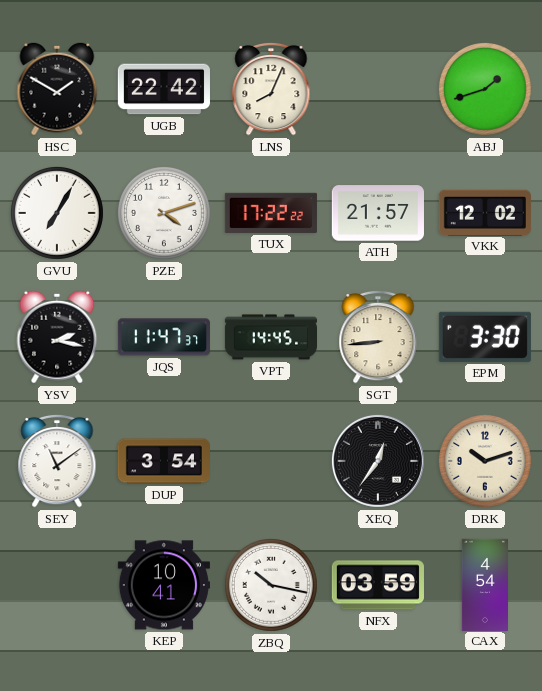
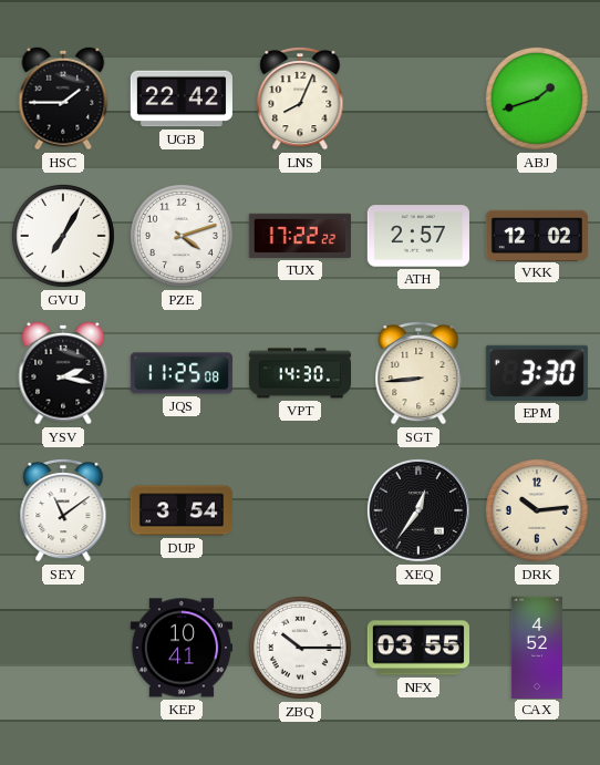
HSC: 1:50 -> 1:45
ATH: 21:57 -> 2:57
JQS: 11:47 -> 11:25
VPT: 14:45 -> 14:30
DRK: 10:12 -> 10:14
ZBQ: 10:17 -> 10:15
NFX: 03:59 -> 03:55
CAX: 4:54 -> 4:52
